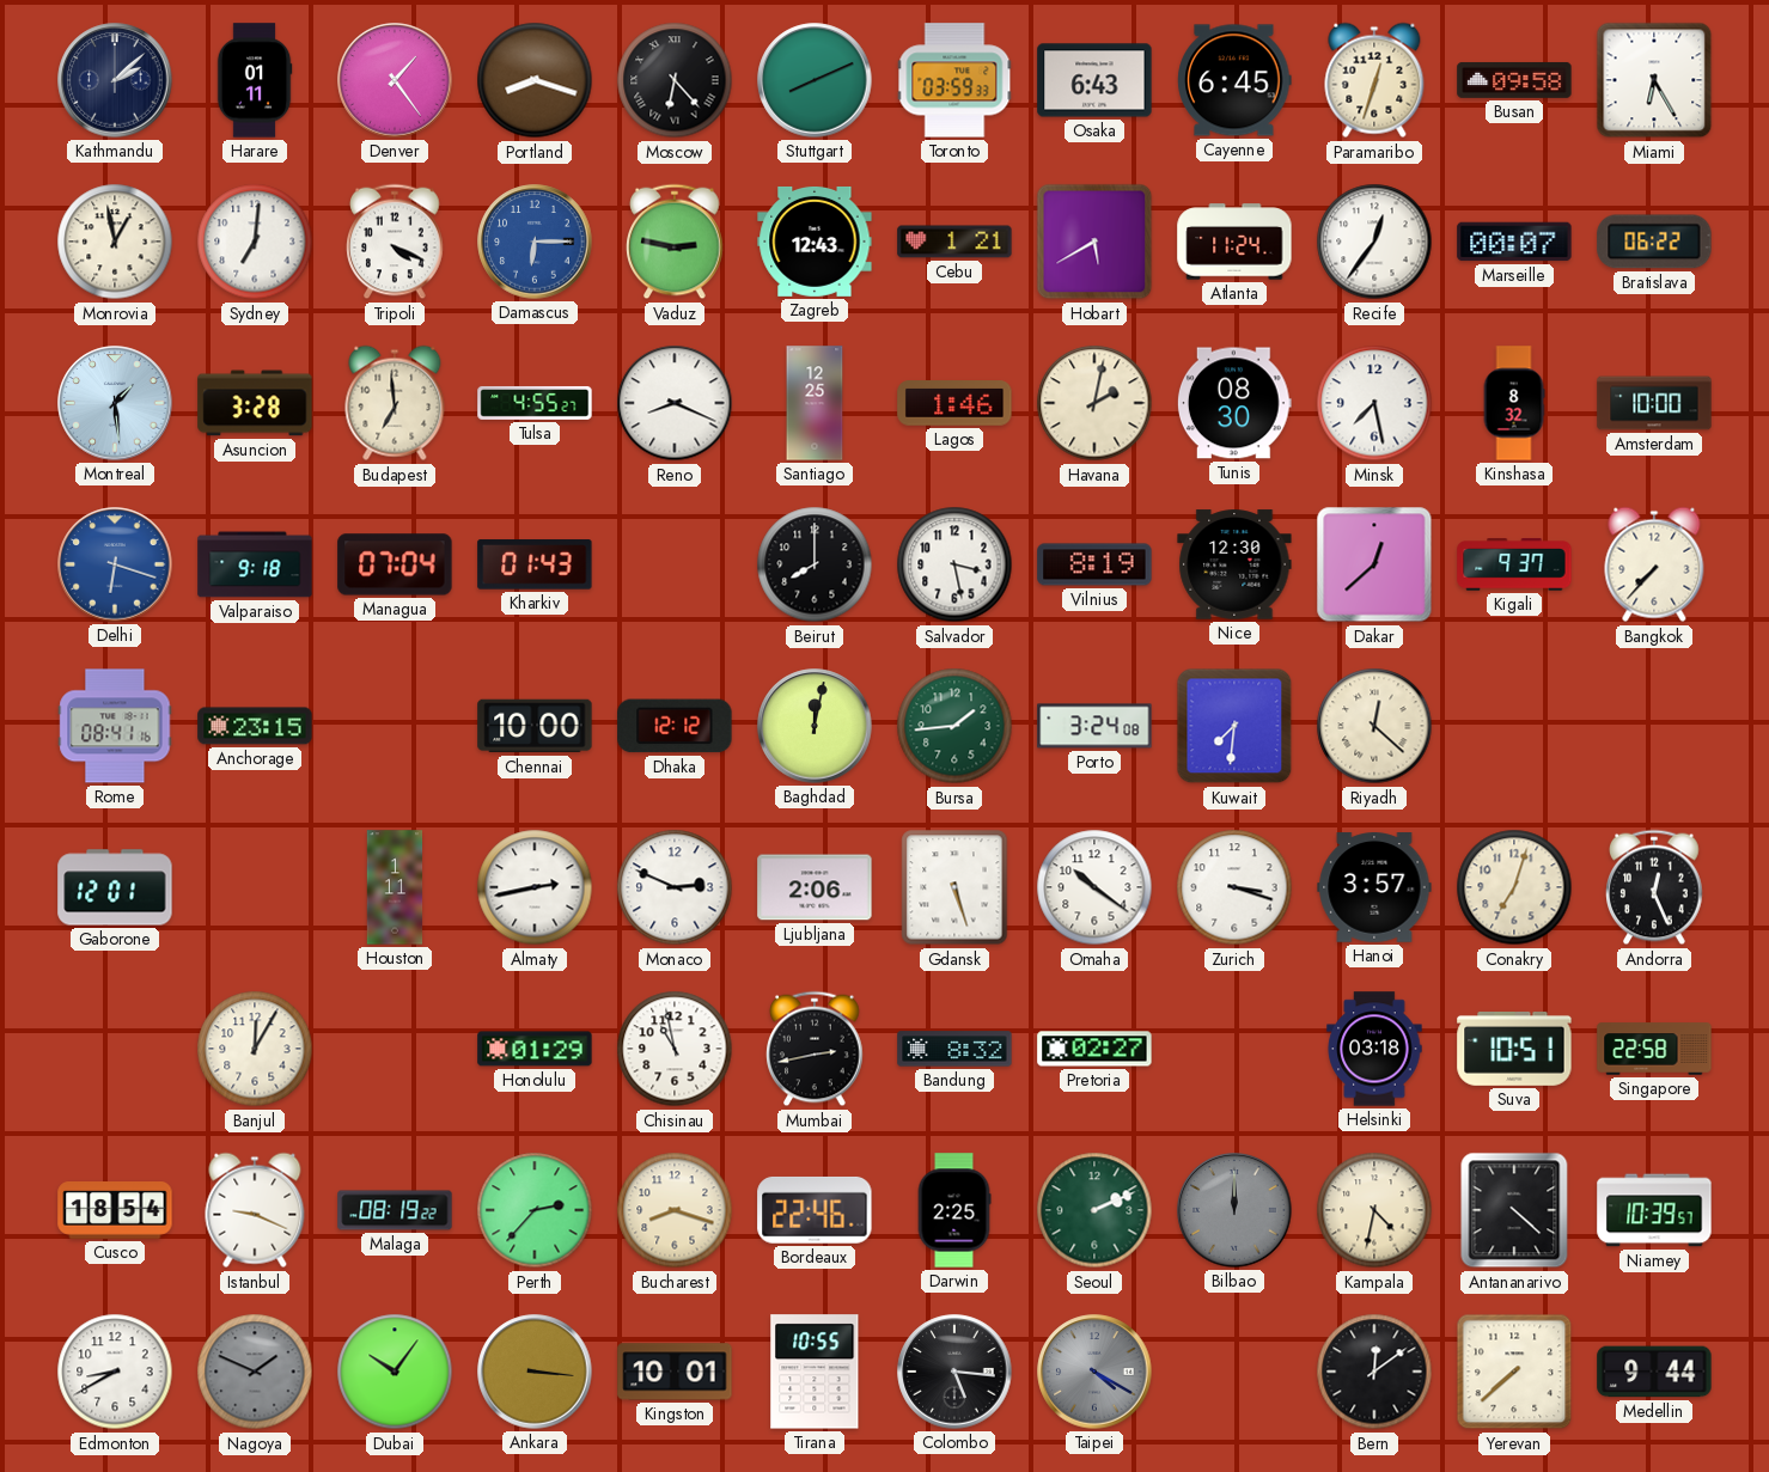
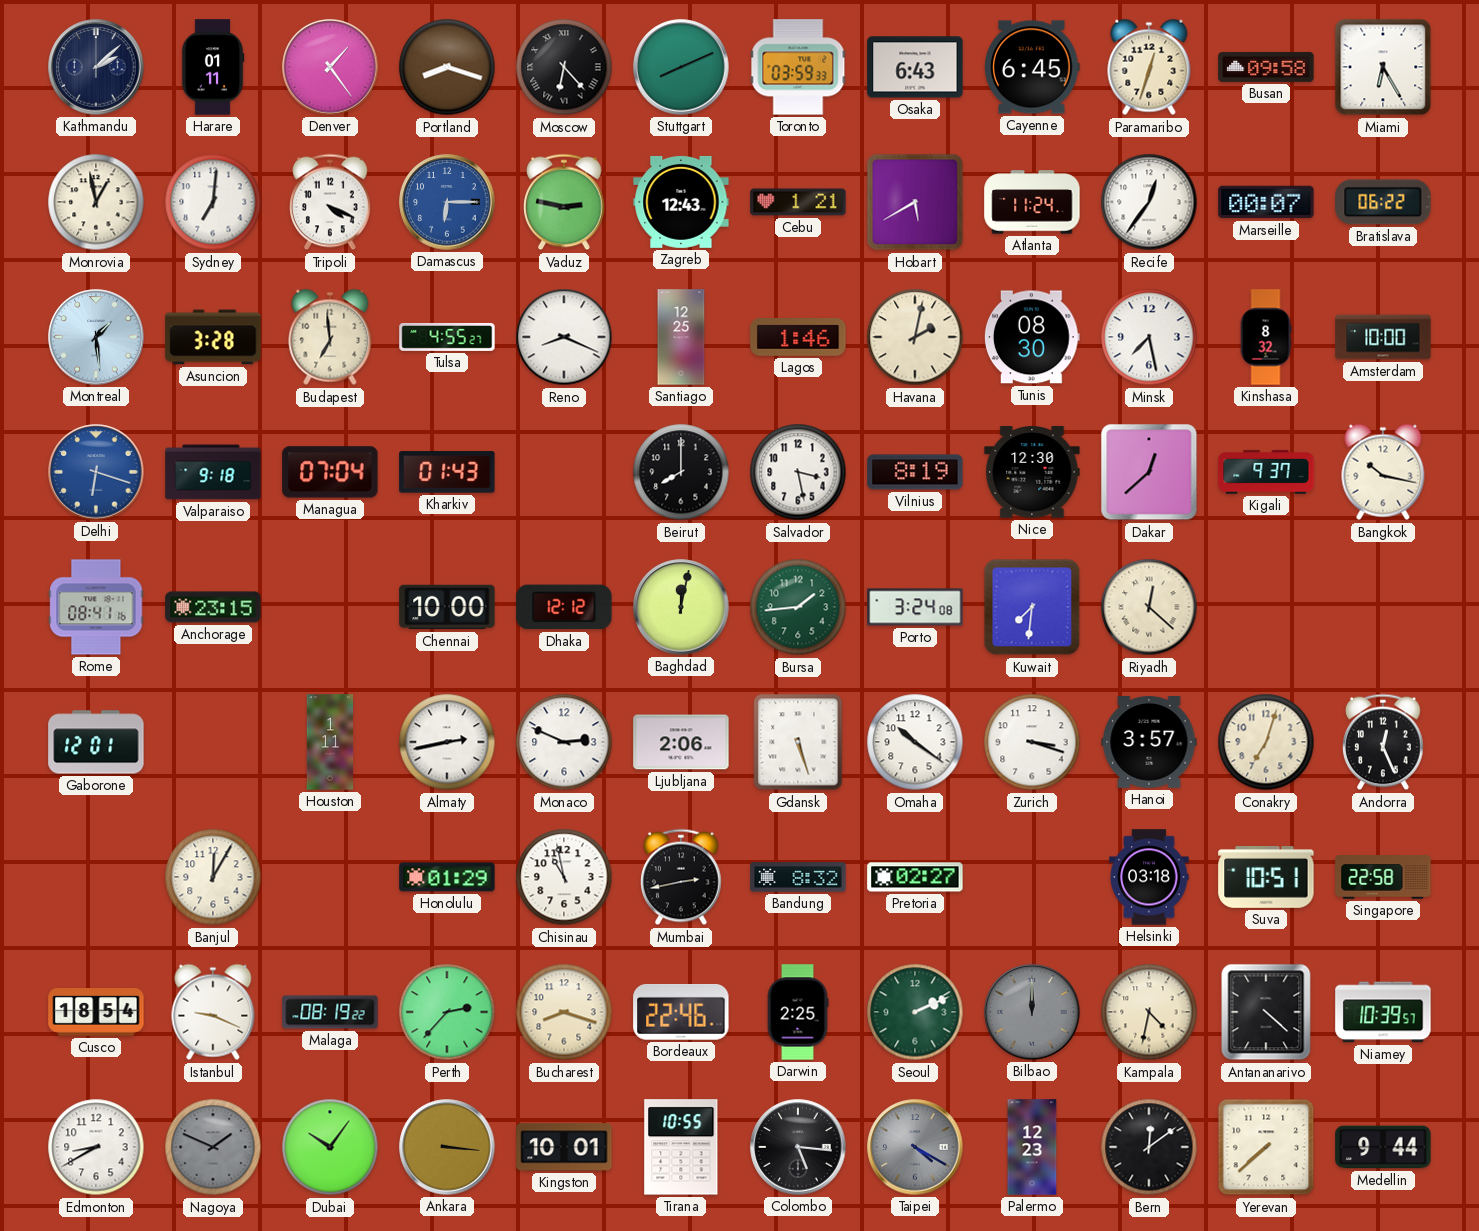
Bangkok: 7:37 -> 10:17
Palermo: none -> 12:23
